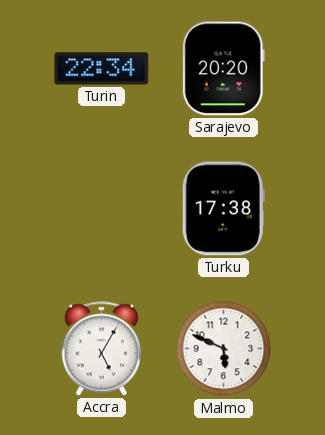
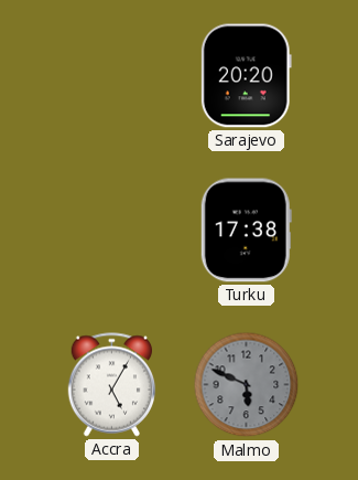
Turin: 22:34 -> none
Malmo dial: white -> grey
